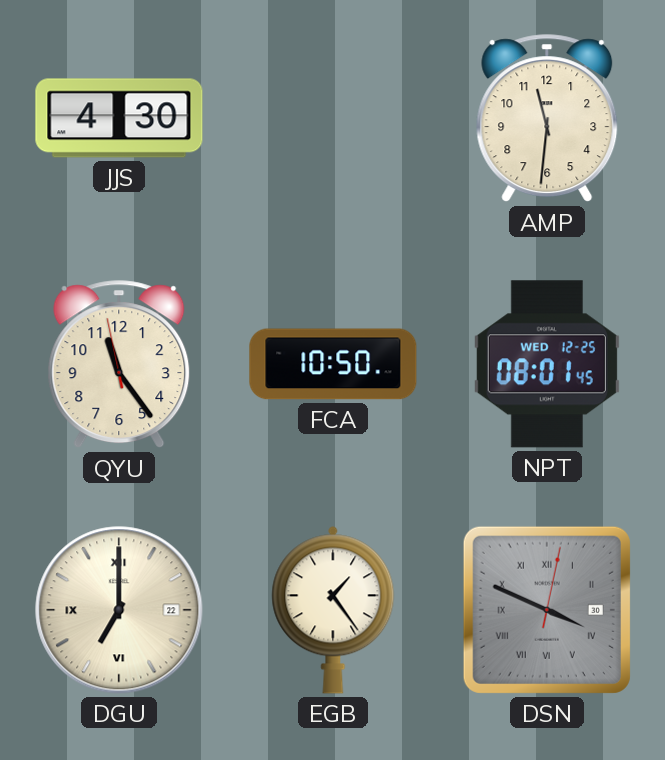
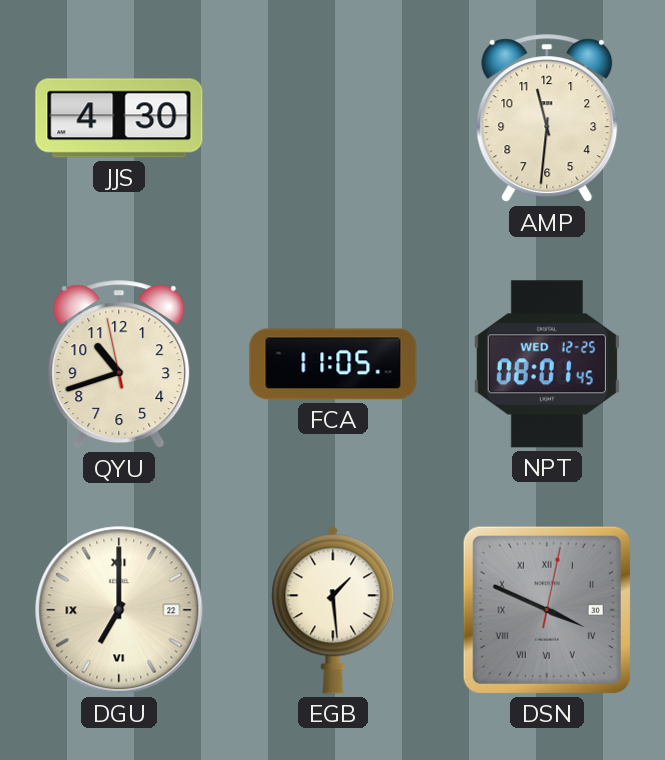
QYU: 11:23 -> 10:41
FCA: 10:50 -> 11:05
EGB: 1:24 -> 1:29
